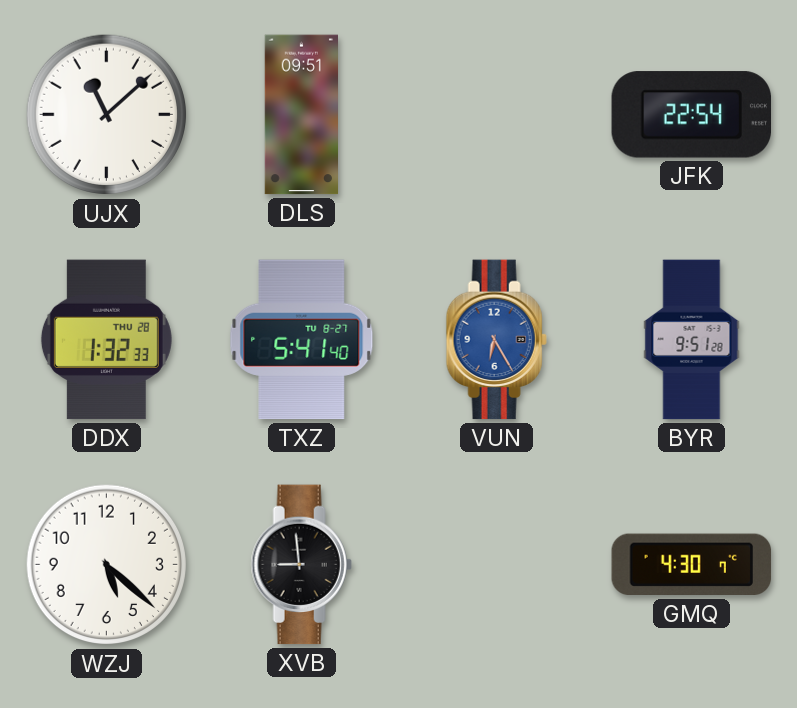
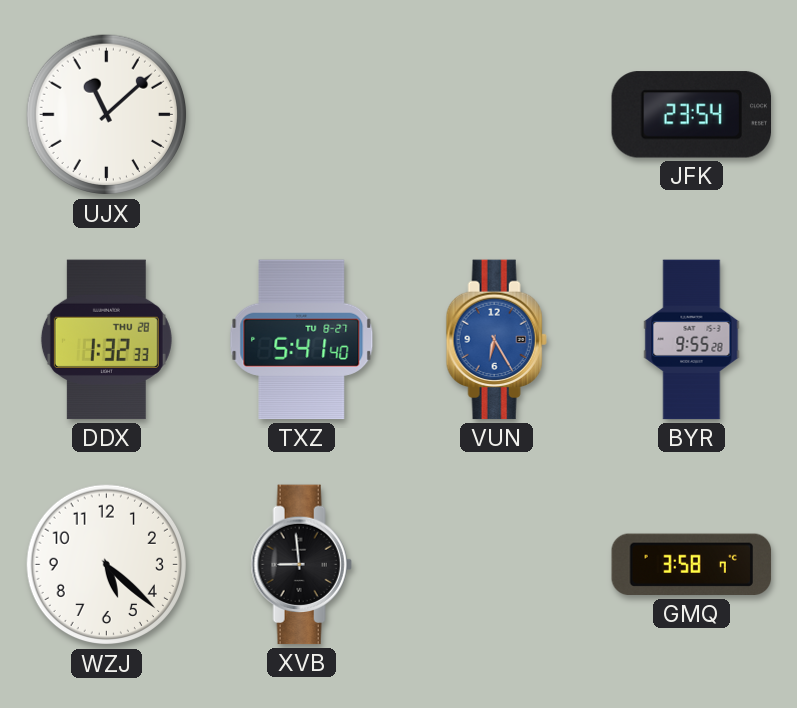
DLS: 09:51 -> none
JFK: 22:54 -> 23:54
BYR: 9:51 -> 9:55
GMQ: 4:30 -> 3:58
